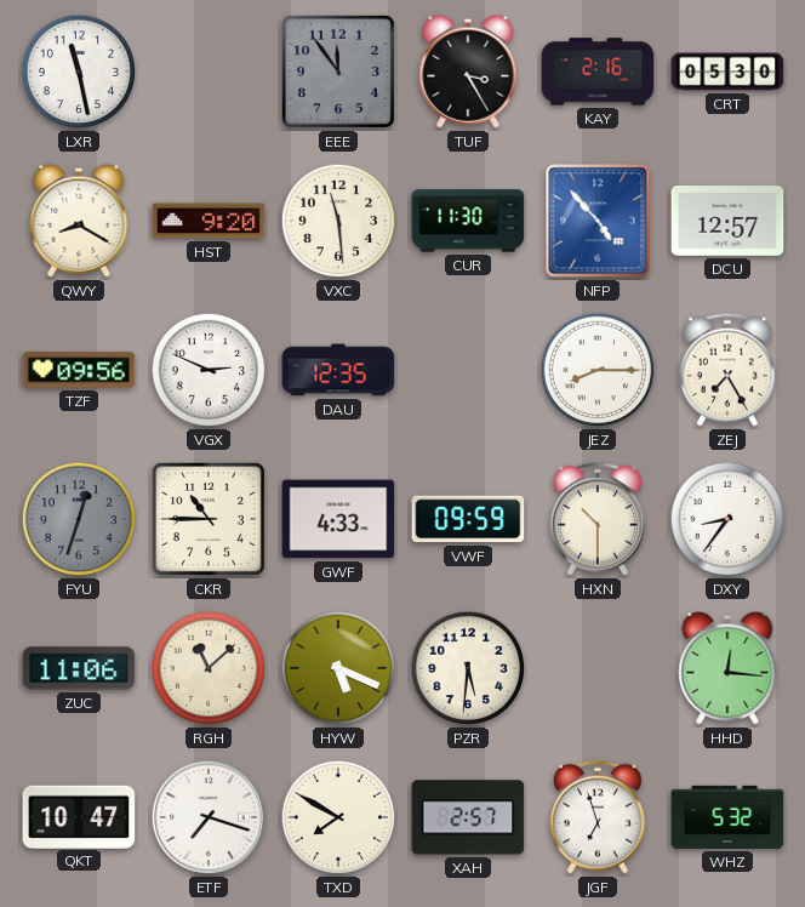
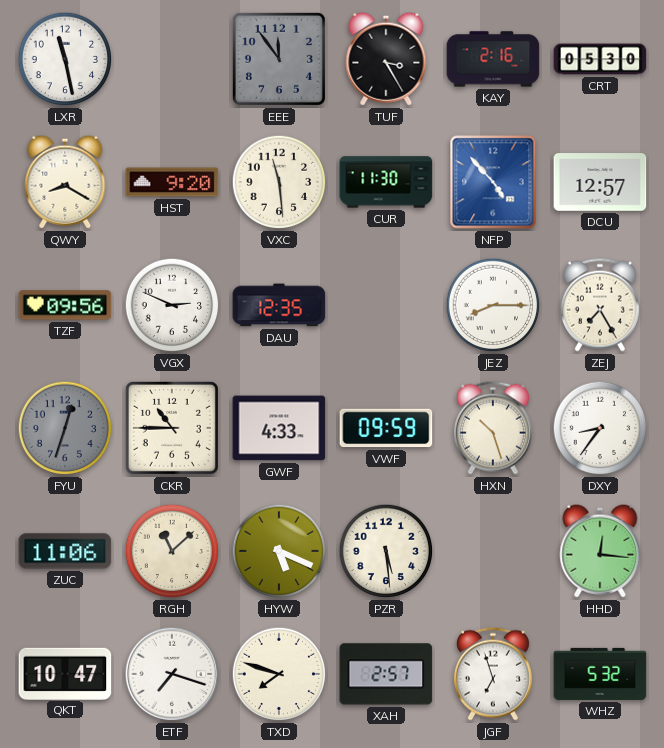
HXN: 10:30 -> 10:27
PZR: 5:31 -> 5:29
TXD: 7:50 -> 7:48
